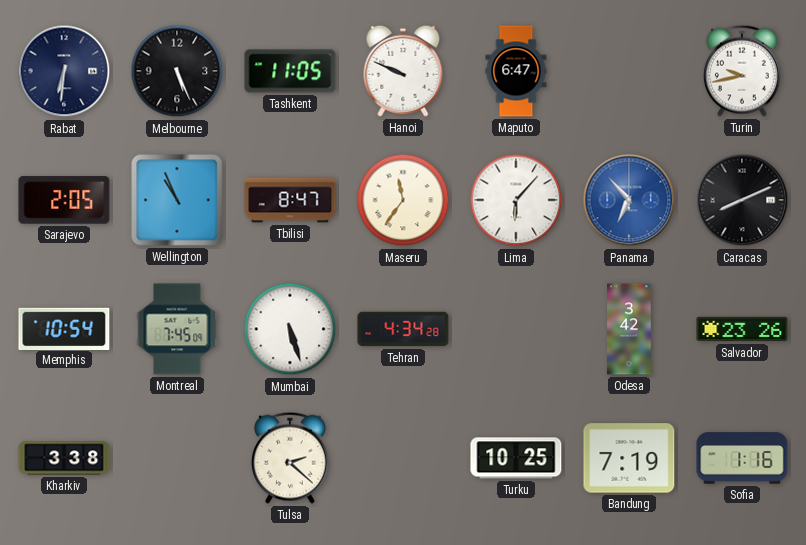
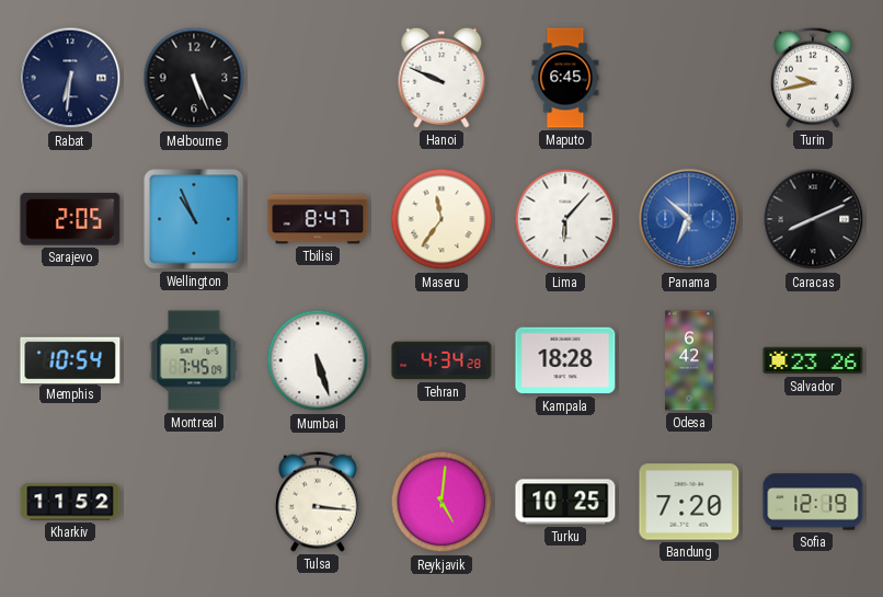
Tashkent: 11:05 -> none
Maputo: 6:47 -> 6:45
Panama: 6:53 -> 6:52
Kampala: none -> 18:28
Odesa: 3:42 -> 6:42
Kharkiv: 3:38 -> 11:52
Tulsa: 2:22 -> 3:16
Reykjavik: none -> 5:01
Bandung: 7:19 -> 7:20
Sofia: 1:16 -> 12:19
